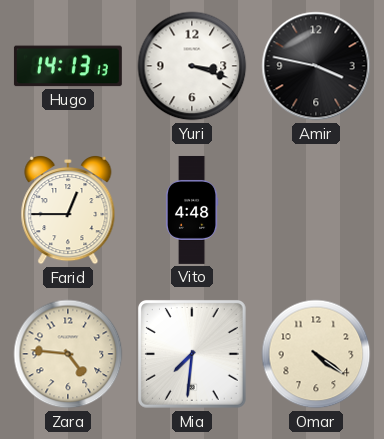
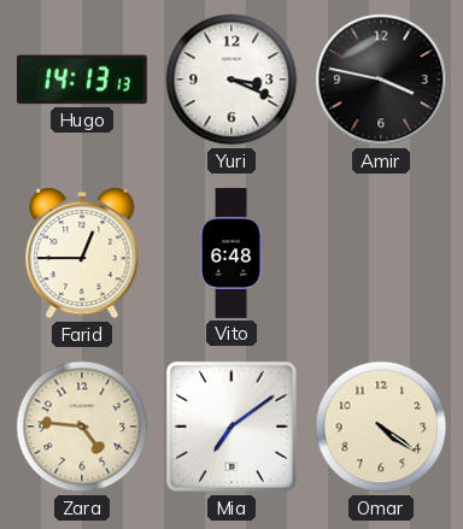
Yuri: 3:18 -> 3:19
Vito: 4:48 -> 6:48
Mia: 7:31 -> 7:09
